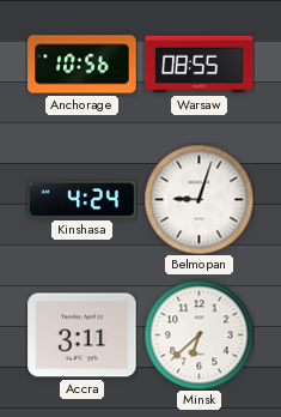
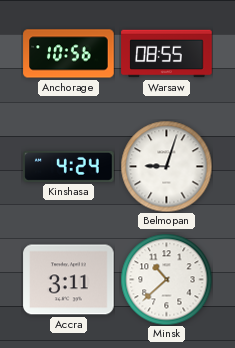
Minsk: 6:38 -> 10:38
